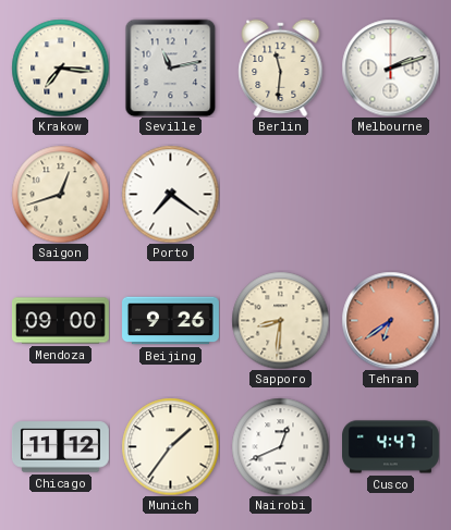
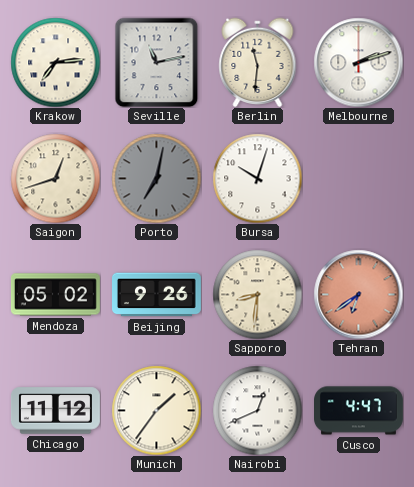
Krakow: 7:16 -> 7:14
Porto: 7:21 -> 7:02
Porto dial: white -> grey
Bursa: none -> 10:03
Mendoza: 09:00 -> 05:02
